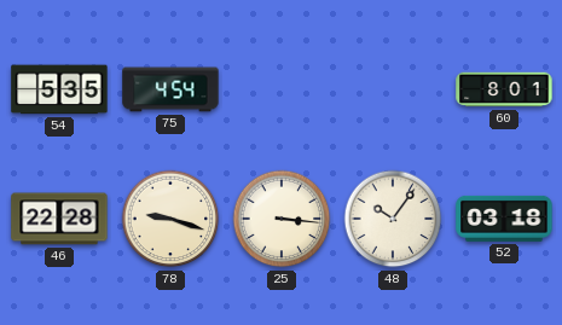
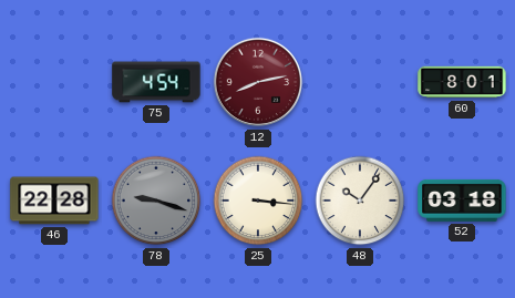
54: 5:35 -> none
12: none -> 8:13
78 dial: cream -> grey
